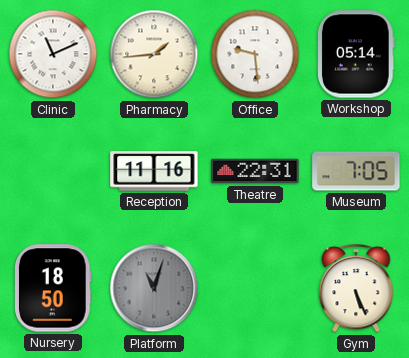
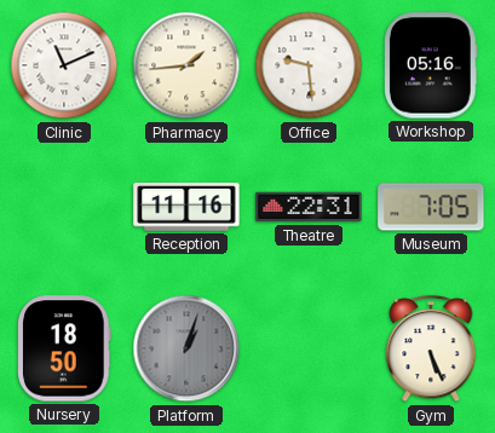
Workshop: 05:14 -> 05:16
Platform: 11:03 -> 1:03
